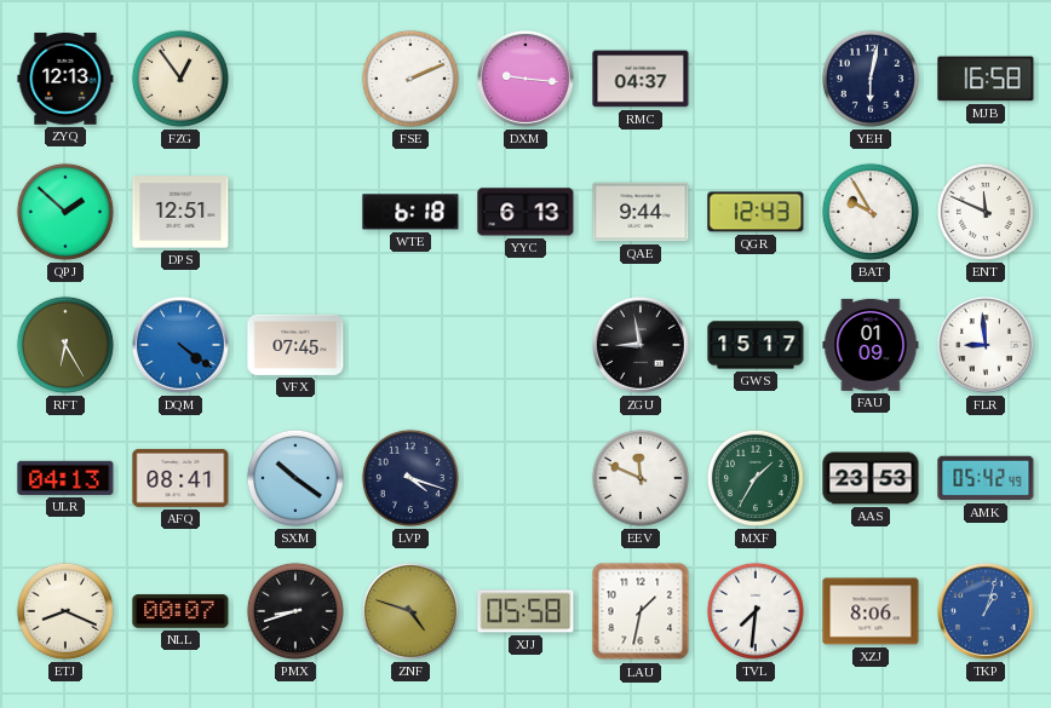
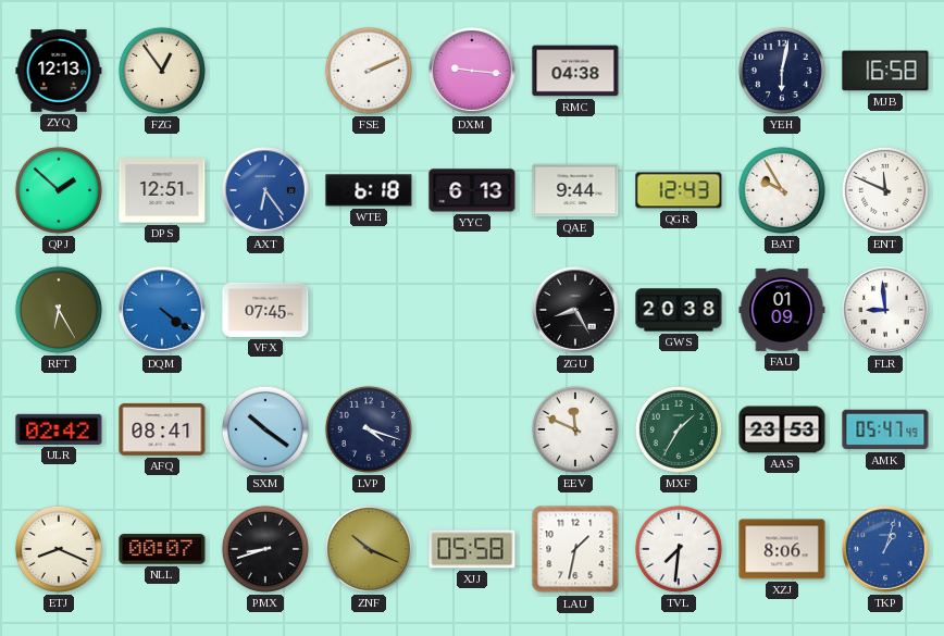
RMC: 04:37 -> 04:38
AXT: none -> 6:24
ZGU: 8:58 -> 8:25
GWS: 15:17 -> 20:38
ULR: 04:13 -> 02:42
AMK: 05:42 -> 05:47
ZNF: 4:48 -> 10:19
